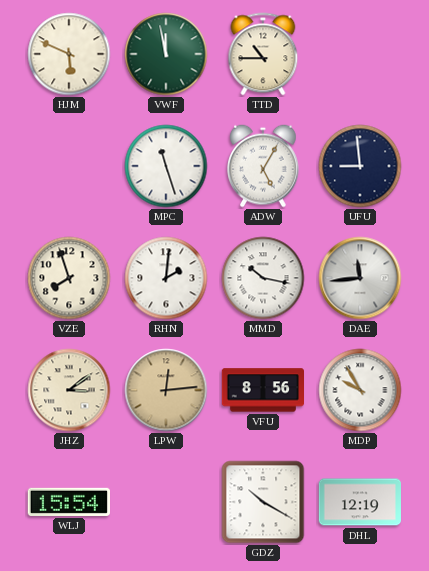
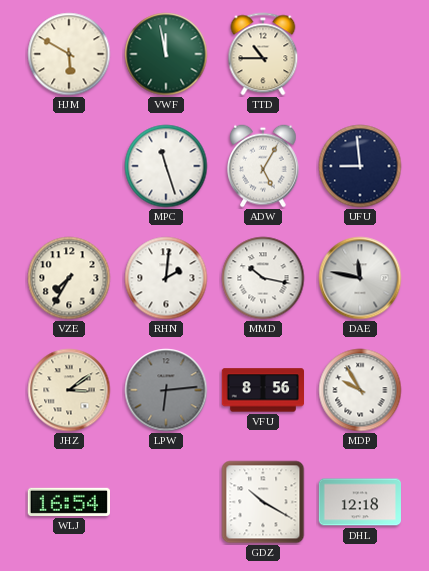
HJM: 5:49 -> 5:50
VZE: 7:57 -> 7:35
DAE: 11:44 -> 11:47
LPW: 12:14 -> 6:14
LPW dial: champagne -> grey
WLJ: 15:54 -> 16:54
DHL: 12:19 -> 12:18
